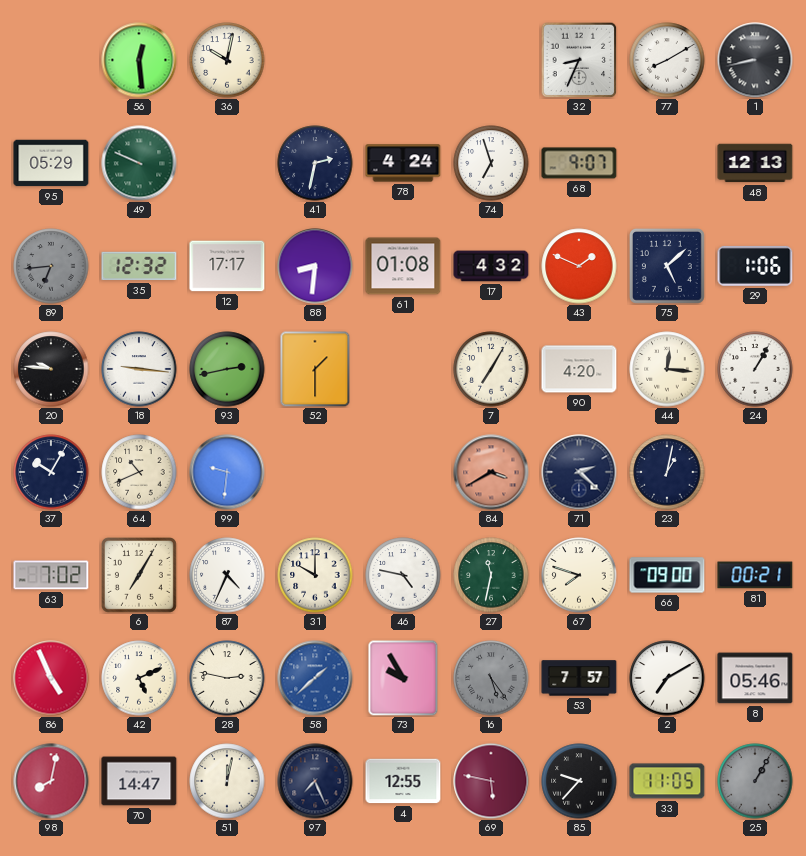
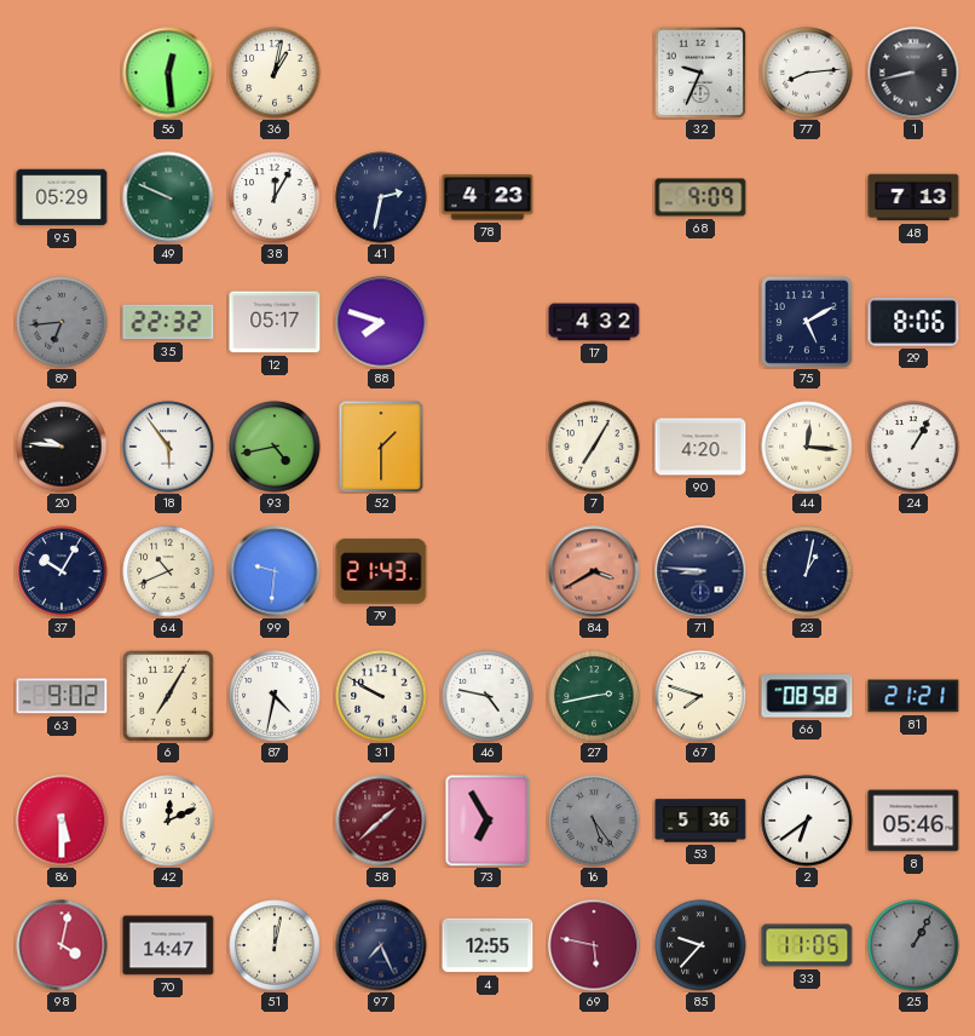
36: 10:02 -> 1:02
32: 8:34 -> 9:34
77: 8:10 -> 8:14
38: none -> 12:05
78: 4:24 -> 4:23
74: 6:57 -> none
68: 9:07 -> 9:09
48: 12:13 -> 7:13
35: 12:32 -> 22:32
12: 17:17 -> 05:17
88: 8:31 -> 7:48
61: 01:08 -> none
43: 1:49 -> none
75: 5:08 -> 5:10
29: 1:06 -> 8:06
18: 9:16 -> 5:54
93: 2:43 -> 4:43
79: none -> 21:43
71: 2:22 -> 8:46
63: 7:02 -> 9:02
87: 4:34 -> 4:32
31: 10:00 -> 9:50
27: 11:32 -> 2:43
66: 09:00 -> 08:58
81: 00:21 -> 21:21
86: 4:56 -> 5:30
42: 5:11 -> 12:11
28: 2:47 -> none
58 dial: blue -> burgundy
73: 9:55 -> 6:55
53: 7:57 -> 5:36
2: 7:10 -> 6:39
98: 8:02 -> 4:02
